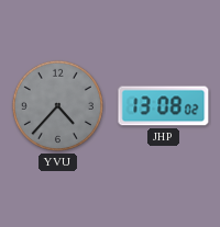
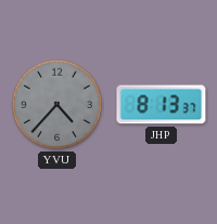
JHP: 13:08 -> 8:13
